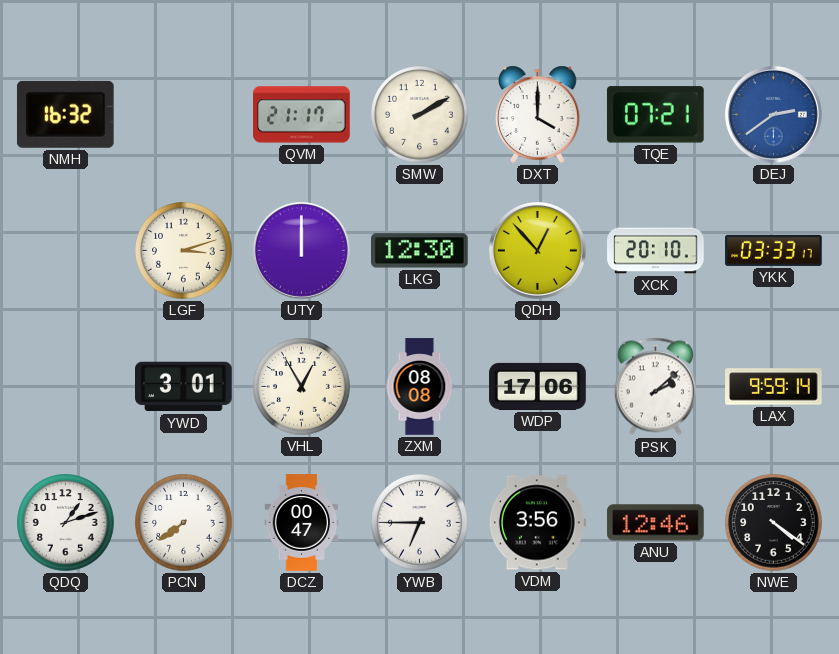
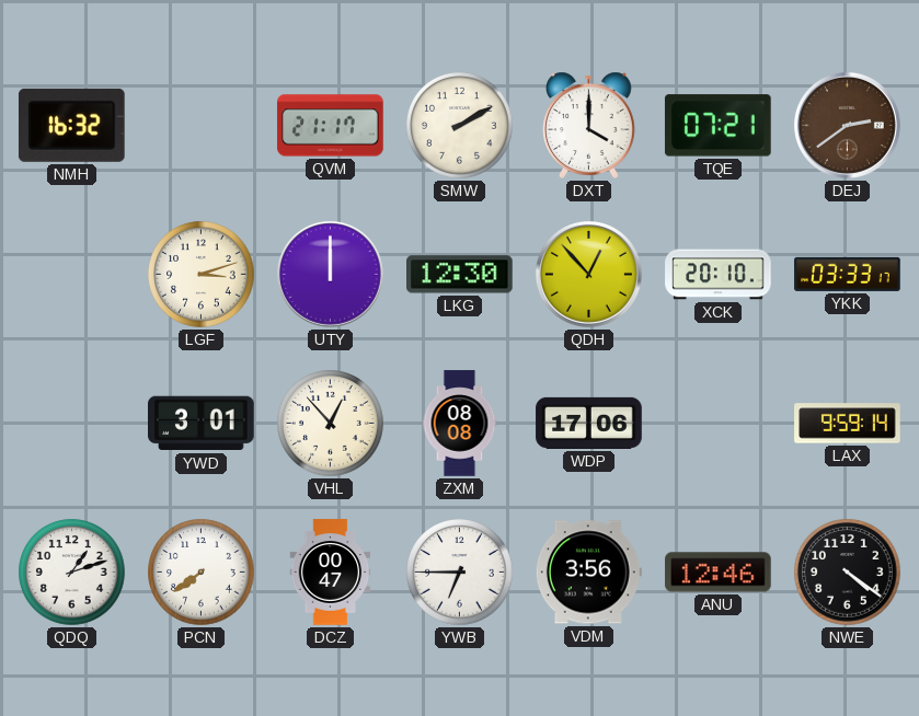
DEJ dial: blue -> brown
VHL: 12:55 -> 12:53
PSK: 2:08 -> none
